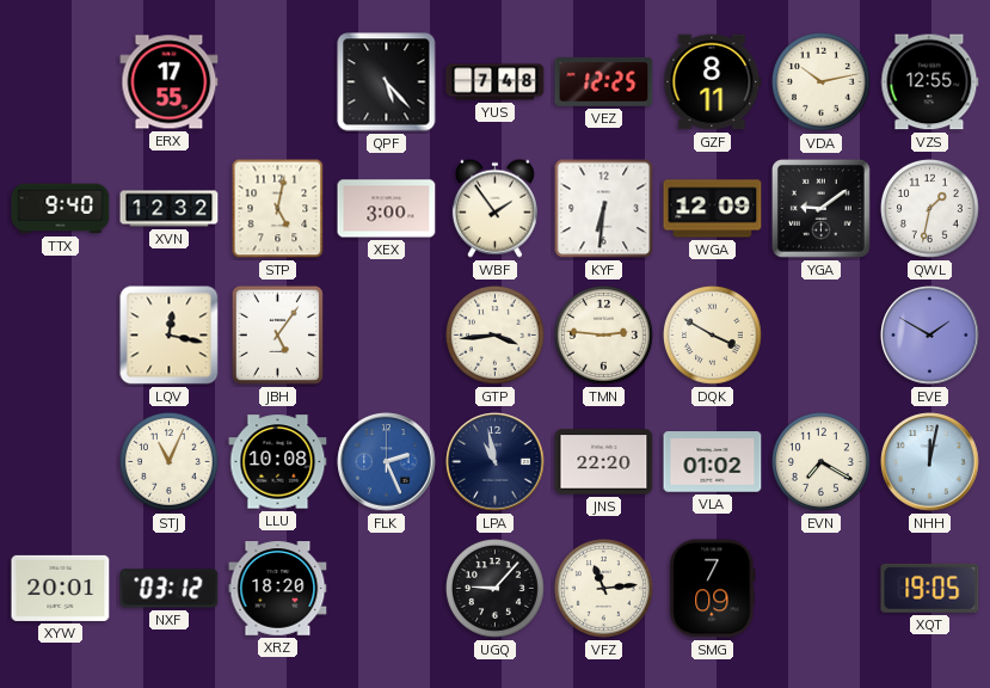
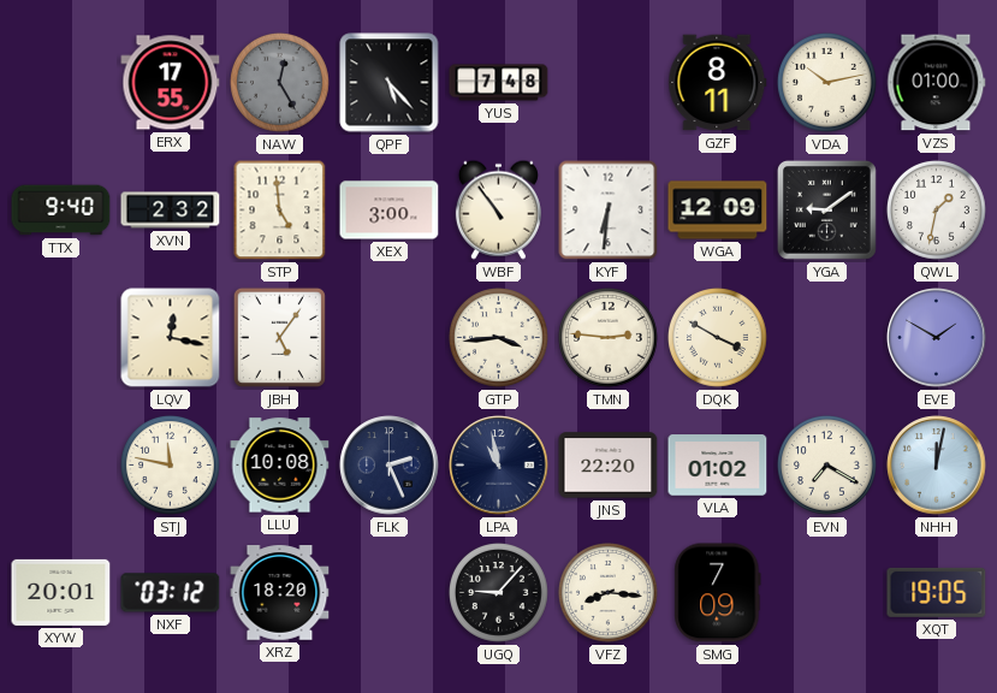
NAW: none -> 12:25
VEZ: 12:25 -> none
VZS: 12:55 -> 01:00
XVN: 12:32 -> 2:32
STP: 5:02 -> 4:59
WBF: 1:54 -> 10:54
STJ: 11:04 -> 11:47
FLK dial: blue -> navy
VFZ: 11:14 -> 8:16
